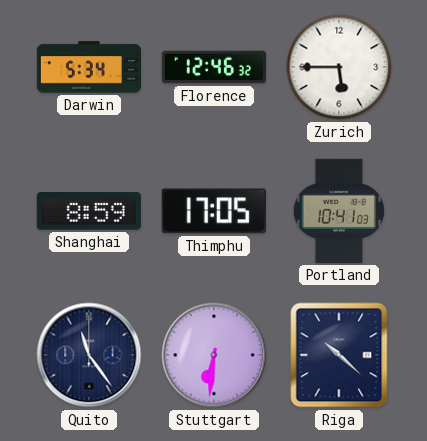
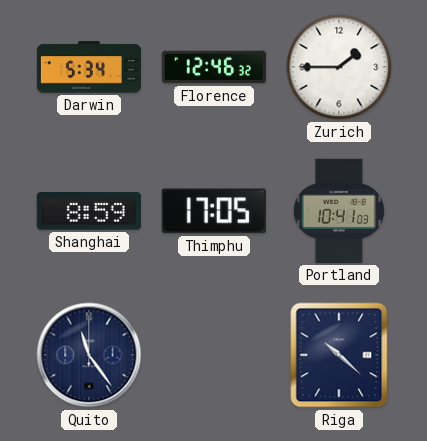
Zurich: 5:45 -> 1:45
Stuttgart: 6:31 -> none
